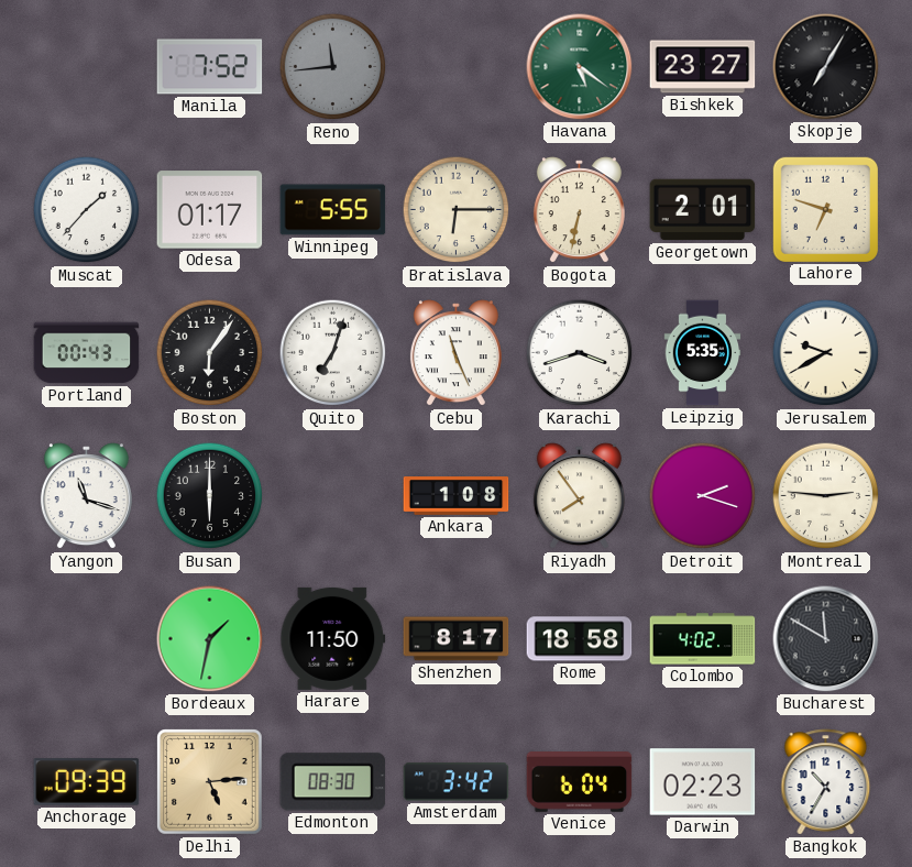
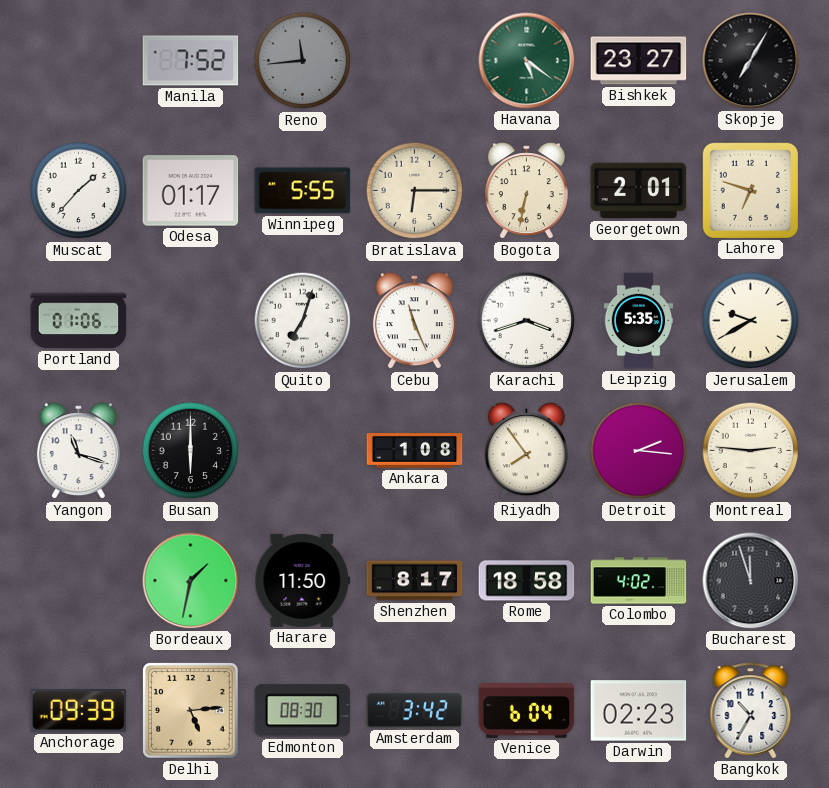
Portland: 00:43 -> 01:06
Boston: 6:06 -> none
Detroit: 2:18 -> 2:16
Bucharest: 11:50 -> 11:57
